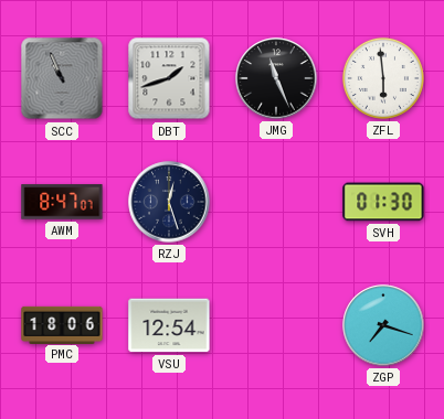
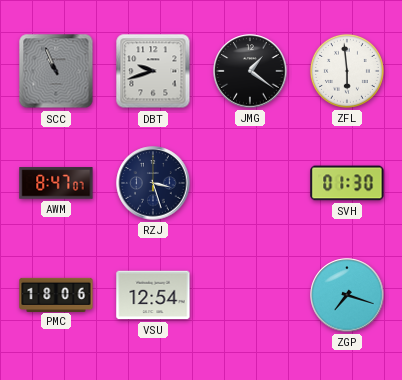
DBT: 1:42 -> 9:42
JMG: 11:26 -> 1:21
RZJ: 12:27 -> 3:27
